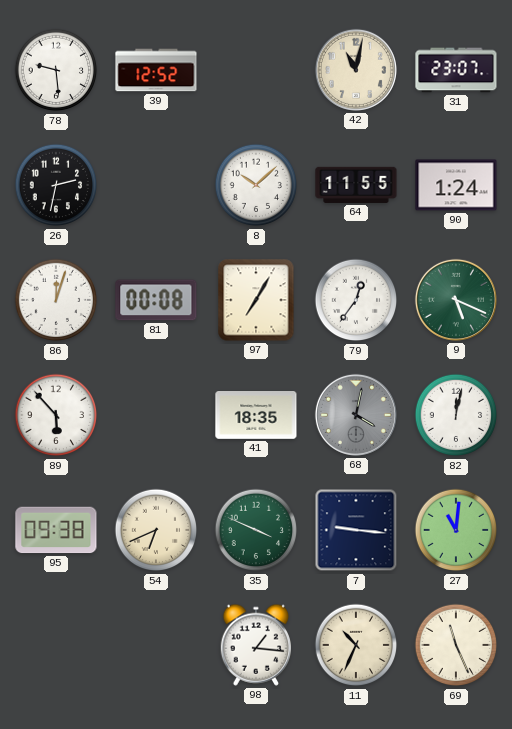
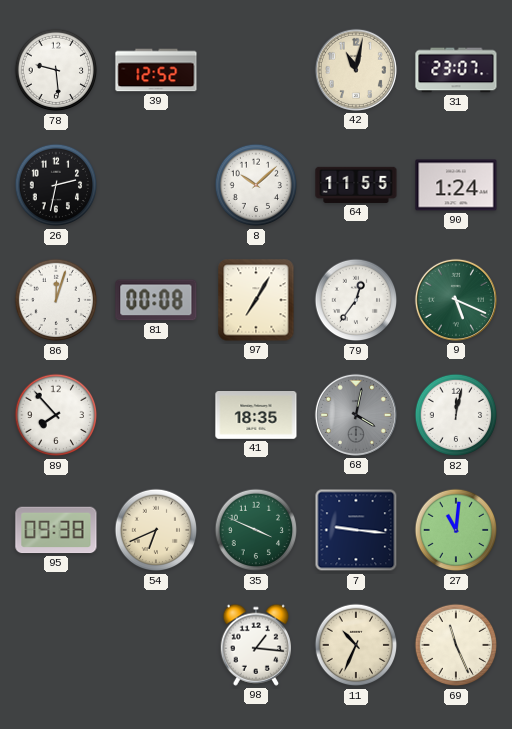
89: 5:53 -> 7:53
